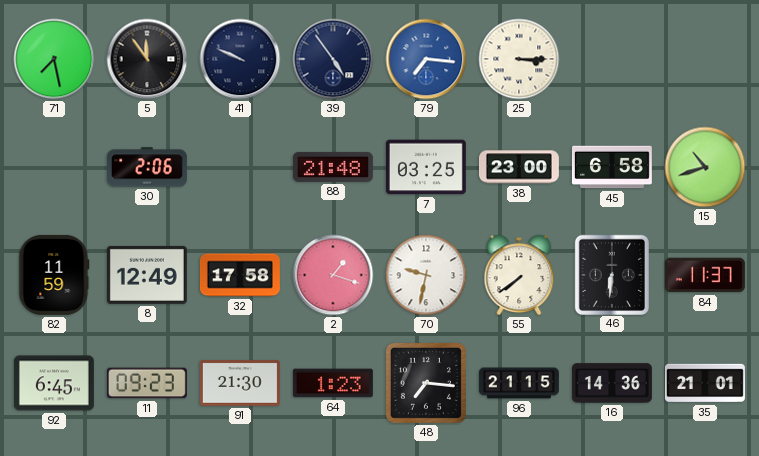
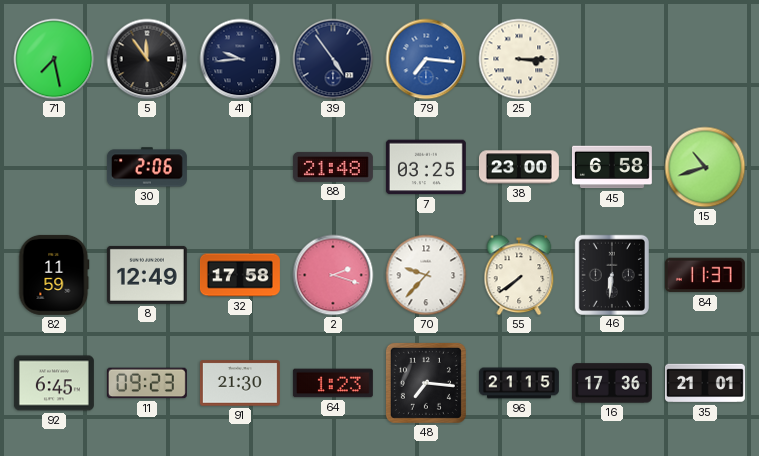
41: 9:49 -> 9:44
2: 1:18 -> 2:18
70: 9:32 -> 9:37
16: 14:36 -> 17:36
